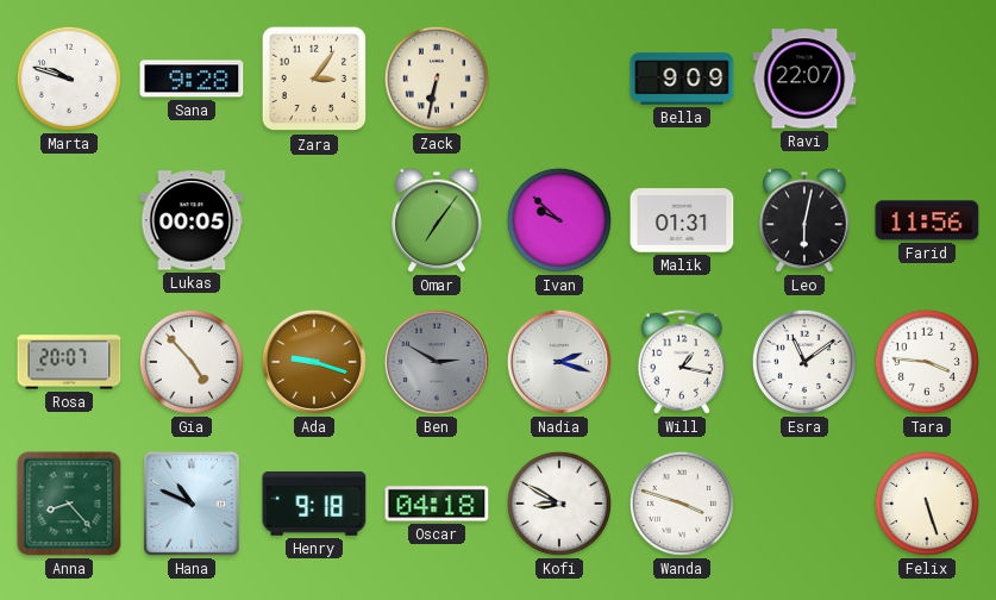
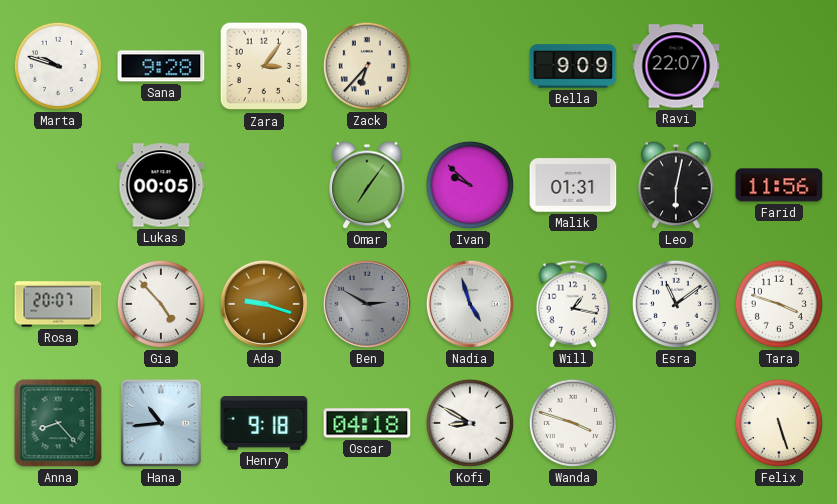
Zack: 6:32 -> 6:37
Nadia: 2:18 -> 4:57
Tara: 3:46 -> 3:48
Hana: 10:49 -> 10:44
